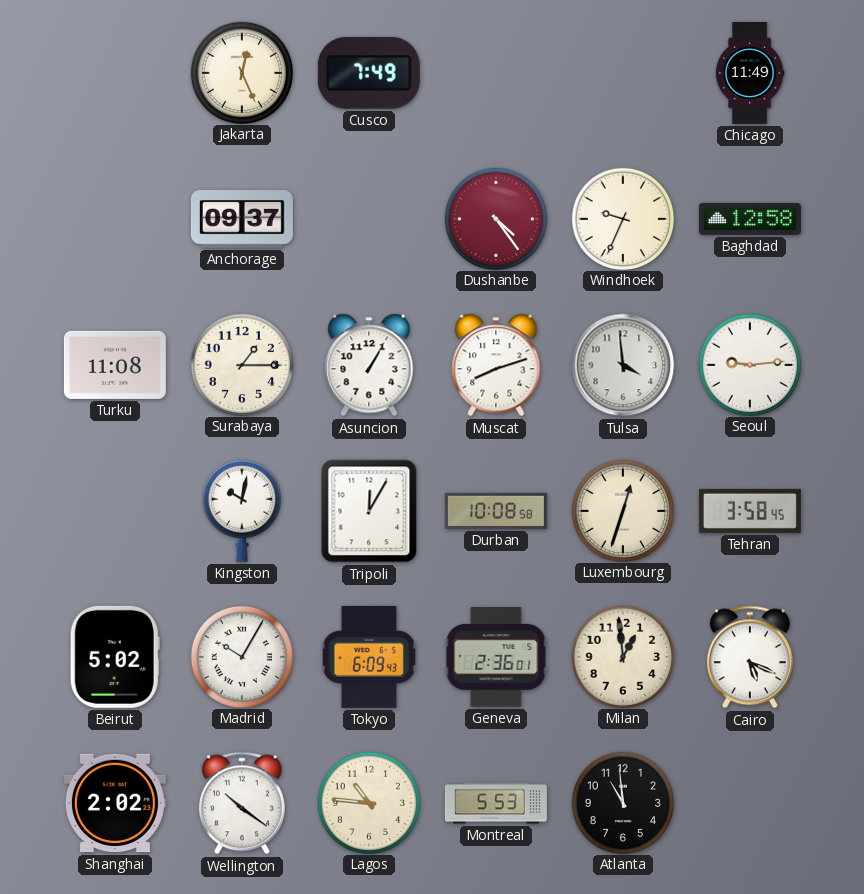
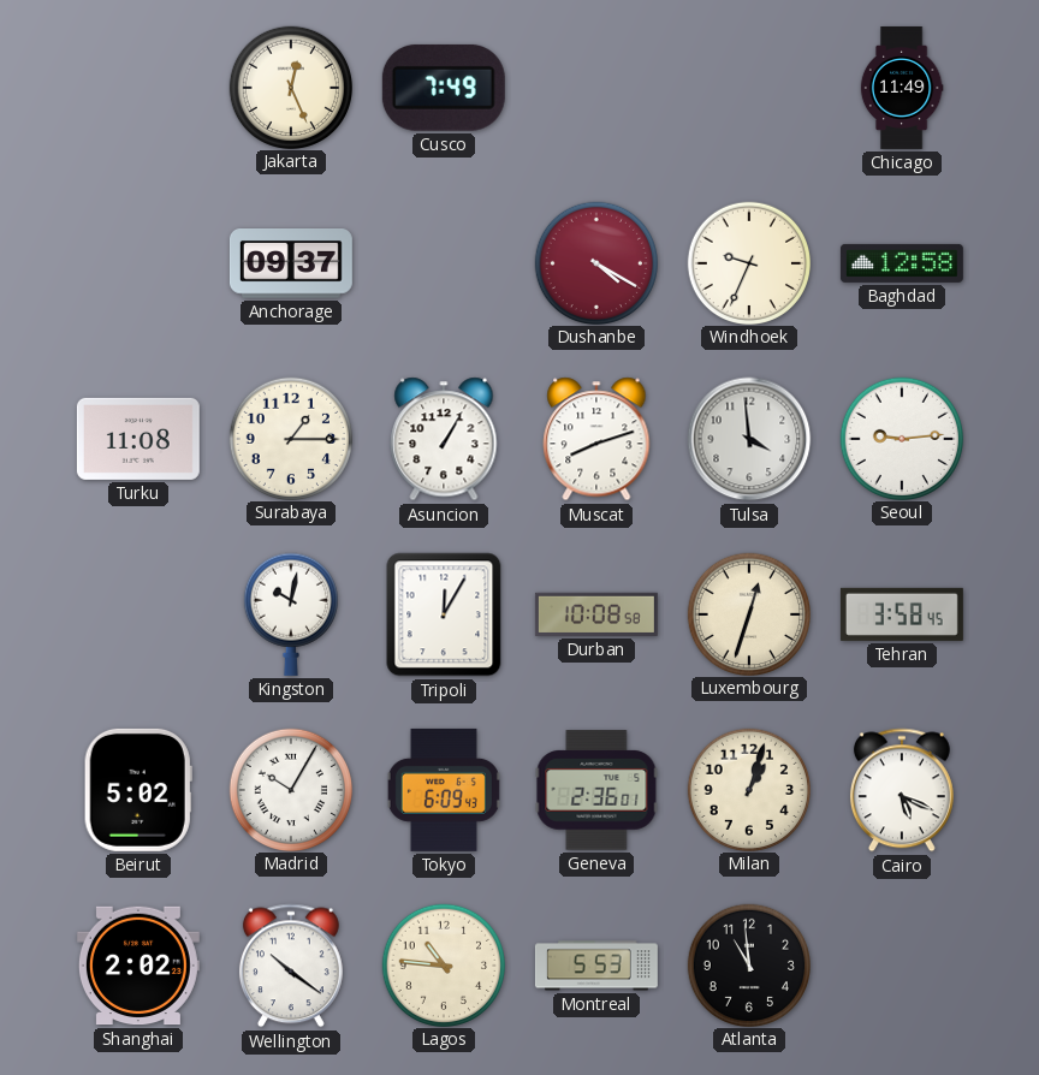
Dushanbe: 4:24 -> 4:20
Milan: 12:59 -> 1:03
